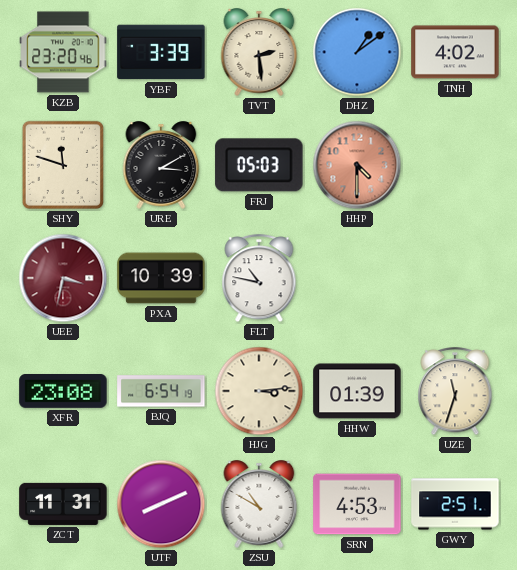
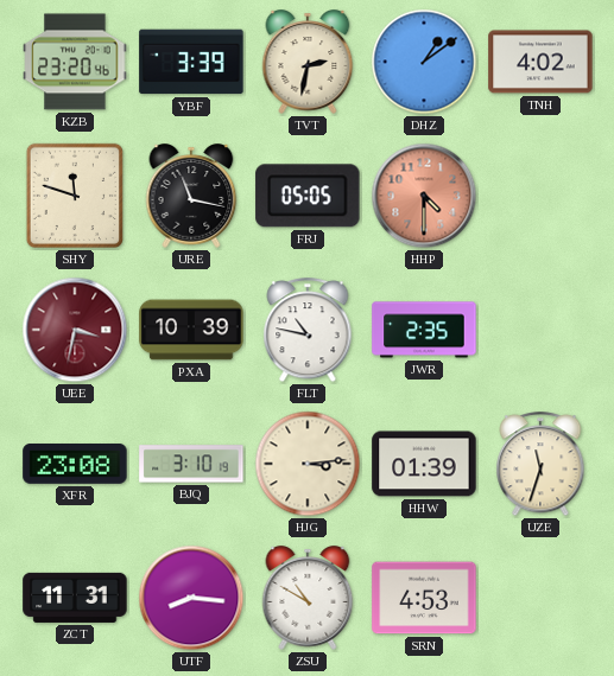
TVT: 2:29 -> 2:32
URE: 3:10 -> 11:17
FRJ: 05:03 -> 05:05
JWR: none -> 2:35
BJQ: 6:54 -> 3:10
UTF: 8:11 -> 8:16
GWY: 2:51 -> none
